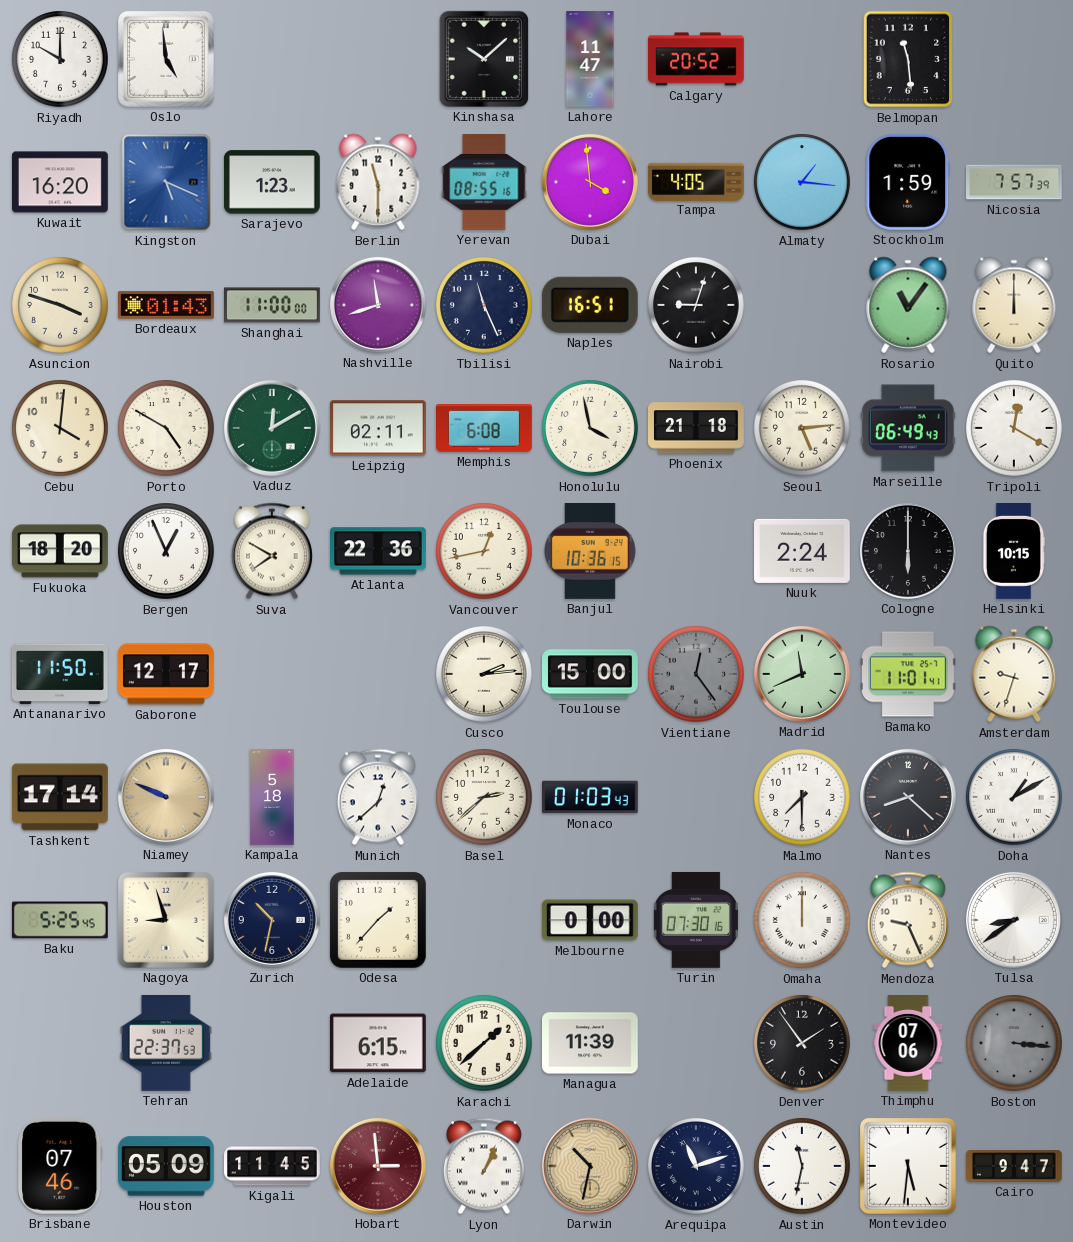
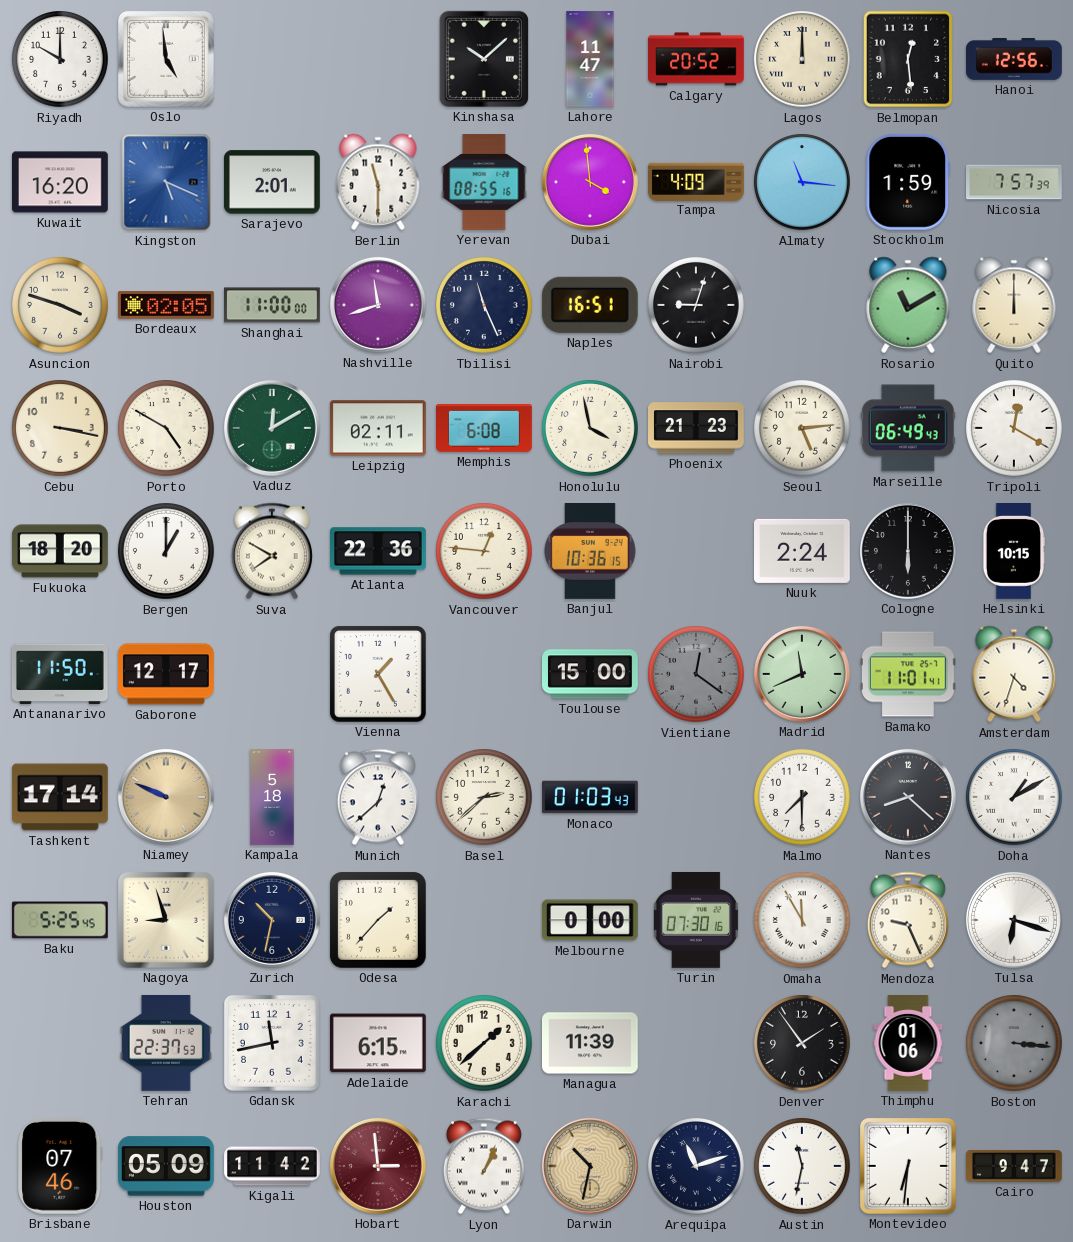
Lagos: none -> 12:00
Belmopan: 11:29 -> 12:29
Hanoi: none -> 12:56
Sarajevo: 1:23 -> 2:01
Tampa: 4:05 -> 4:09
Almaty: 1:16 -> 11:16
Bordeaux: 01:43 -> 02:05
Rosario: 11:06 -> 11:10
Cebu: 4:01 -> 3:17
Phoenix: 21:18 -> 21:23
Bergen: 12:56 -> 1:00
Vancouver: 12:43 -> 12:46
Vienna: none -> 1:25
Cusco: 2:14 -> none
Vientiane: 12:24 -> 12:21
Amsterdam: 9:33 -> 4:33
Omaha: 12:00 -> 11:55
Tulsa: 8:39 -> 6:18
Gdansk: none -> 11:43
Thimphu: 07:06 -> 01:06
Kigali: 11:45 -> 11:42
Montevideo: 5:31 -> 6:31
